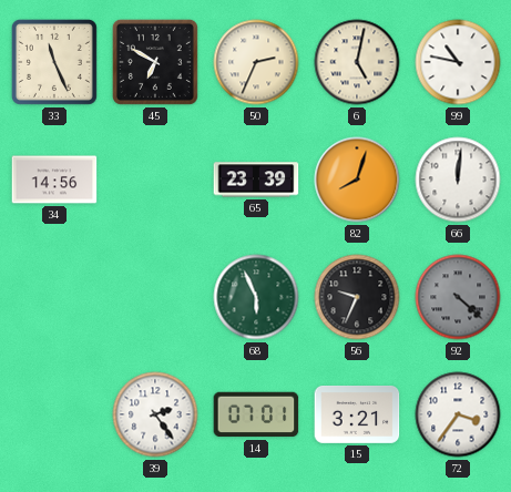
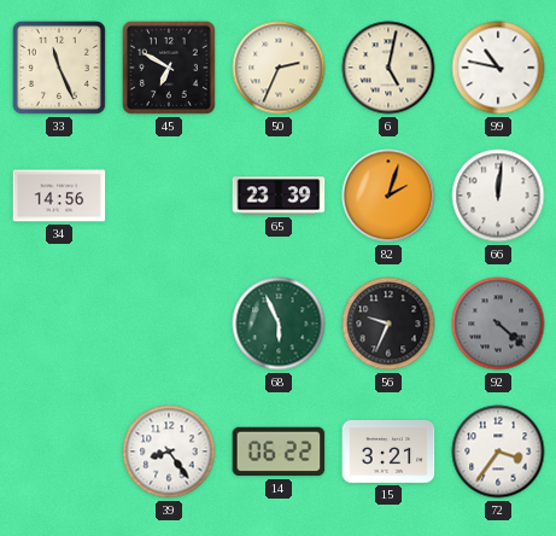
82: 8:03 -> 2:03
39: 2:24 -> 8:24
14: 07:01 -> 06:22
